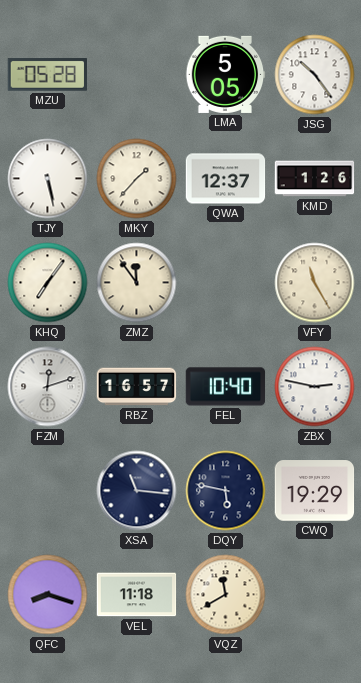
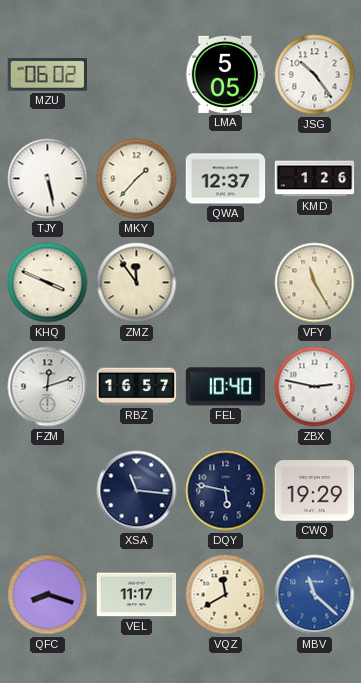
MZU: 05:28 -> 06:02
KHQ: 7:06 -> 3:49
VEL: 11:18 -> 11:17
MBV: none -> 11:22
